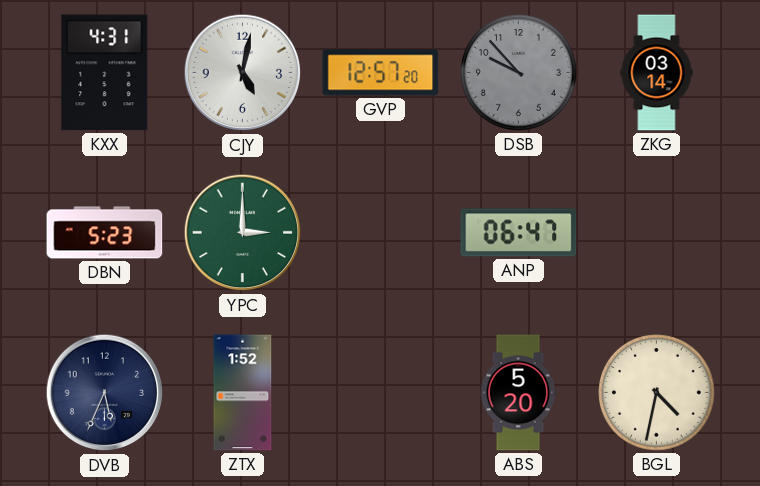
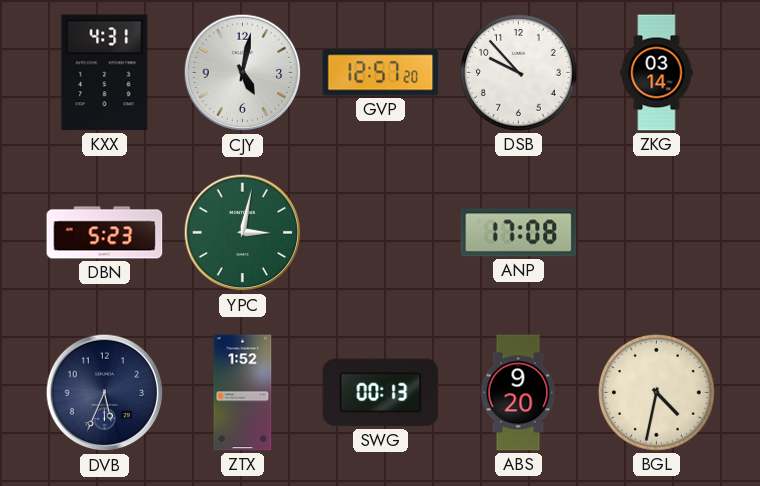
DSB dial: grey -> white
YPC: 3:00 -> 3:02
ANP: 06:47 -> 17:08
SWG: none -> 00:13
ABS: 5:20 -> 9:20
